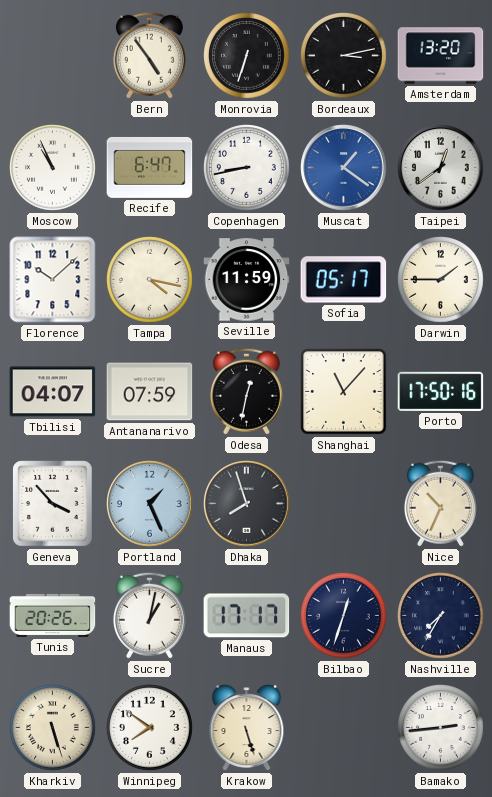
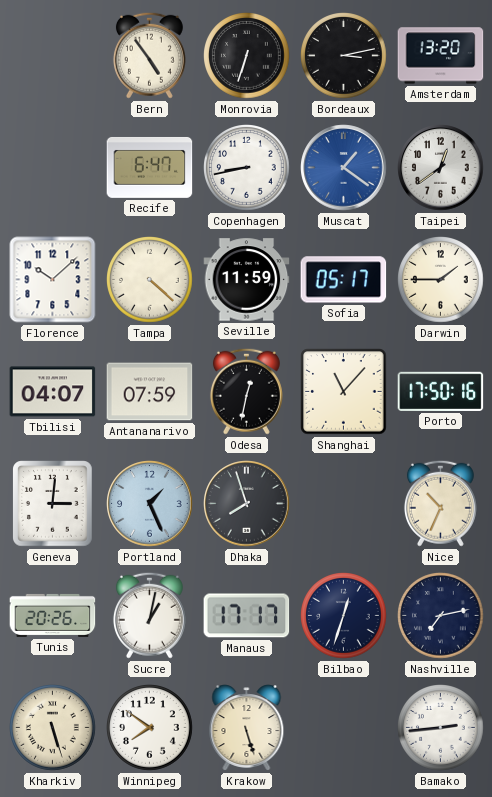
Moscow: 10:56 -> none
Tampa: 4:17 -> 4:22
Geneva: 3:53 -> 3:01
Nashville: 7:35 -> 7:13
